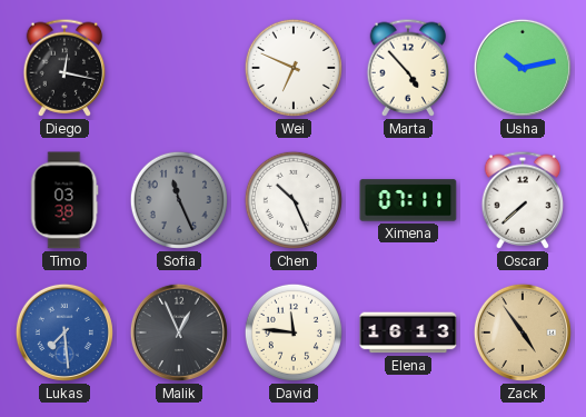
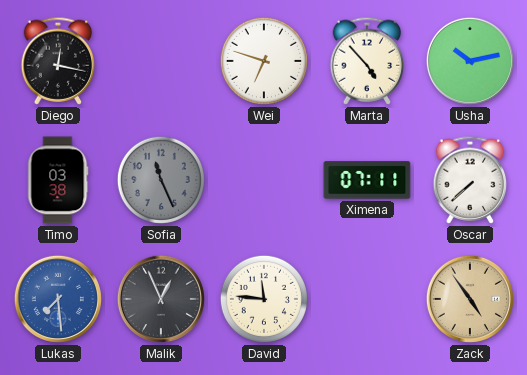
Wei: 6:49 -> 6:48
Chen: 10:26 -> none
Elena: 16:13 -> none
